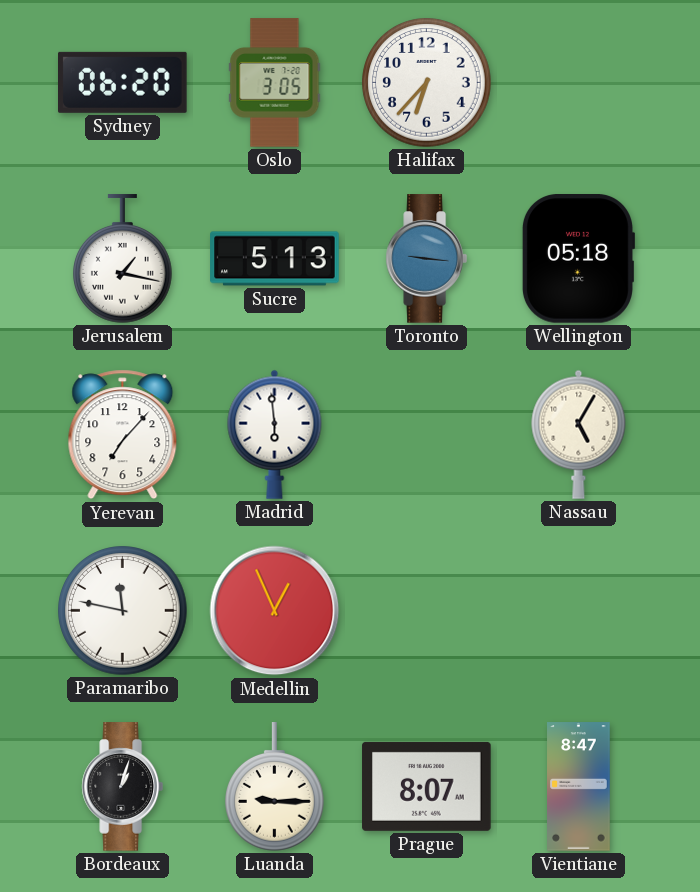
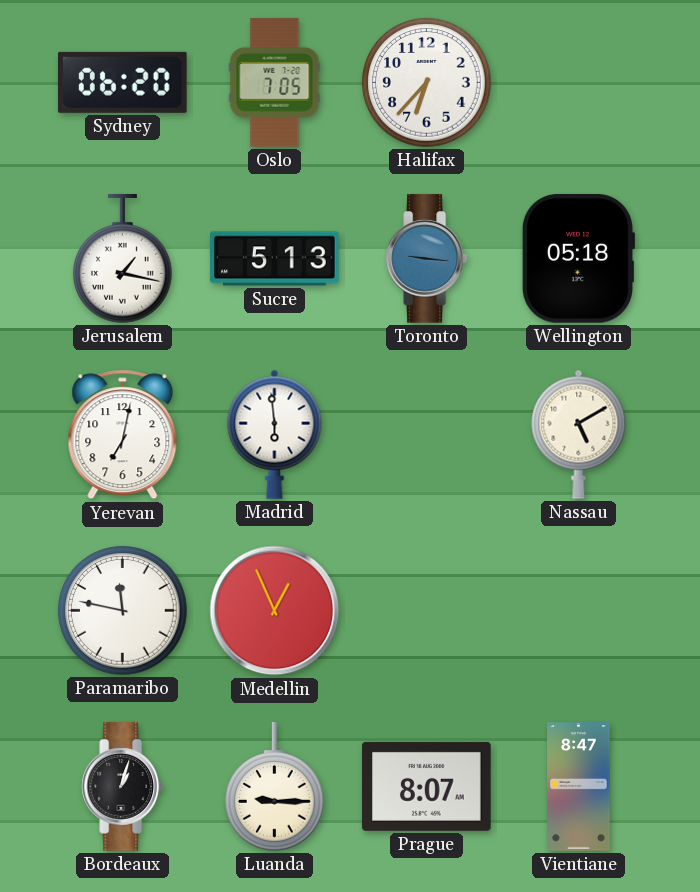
Oslo: 3:05 -> 7:05
Yerevan: 7:07 -> 7:02
Nassau: 5:05 -> 5:10
